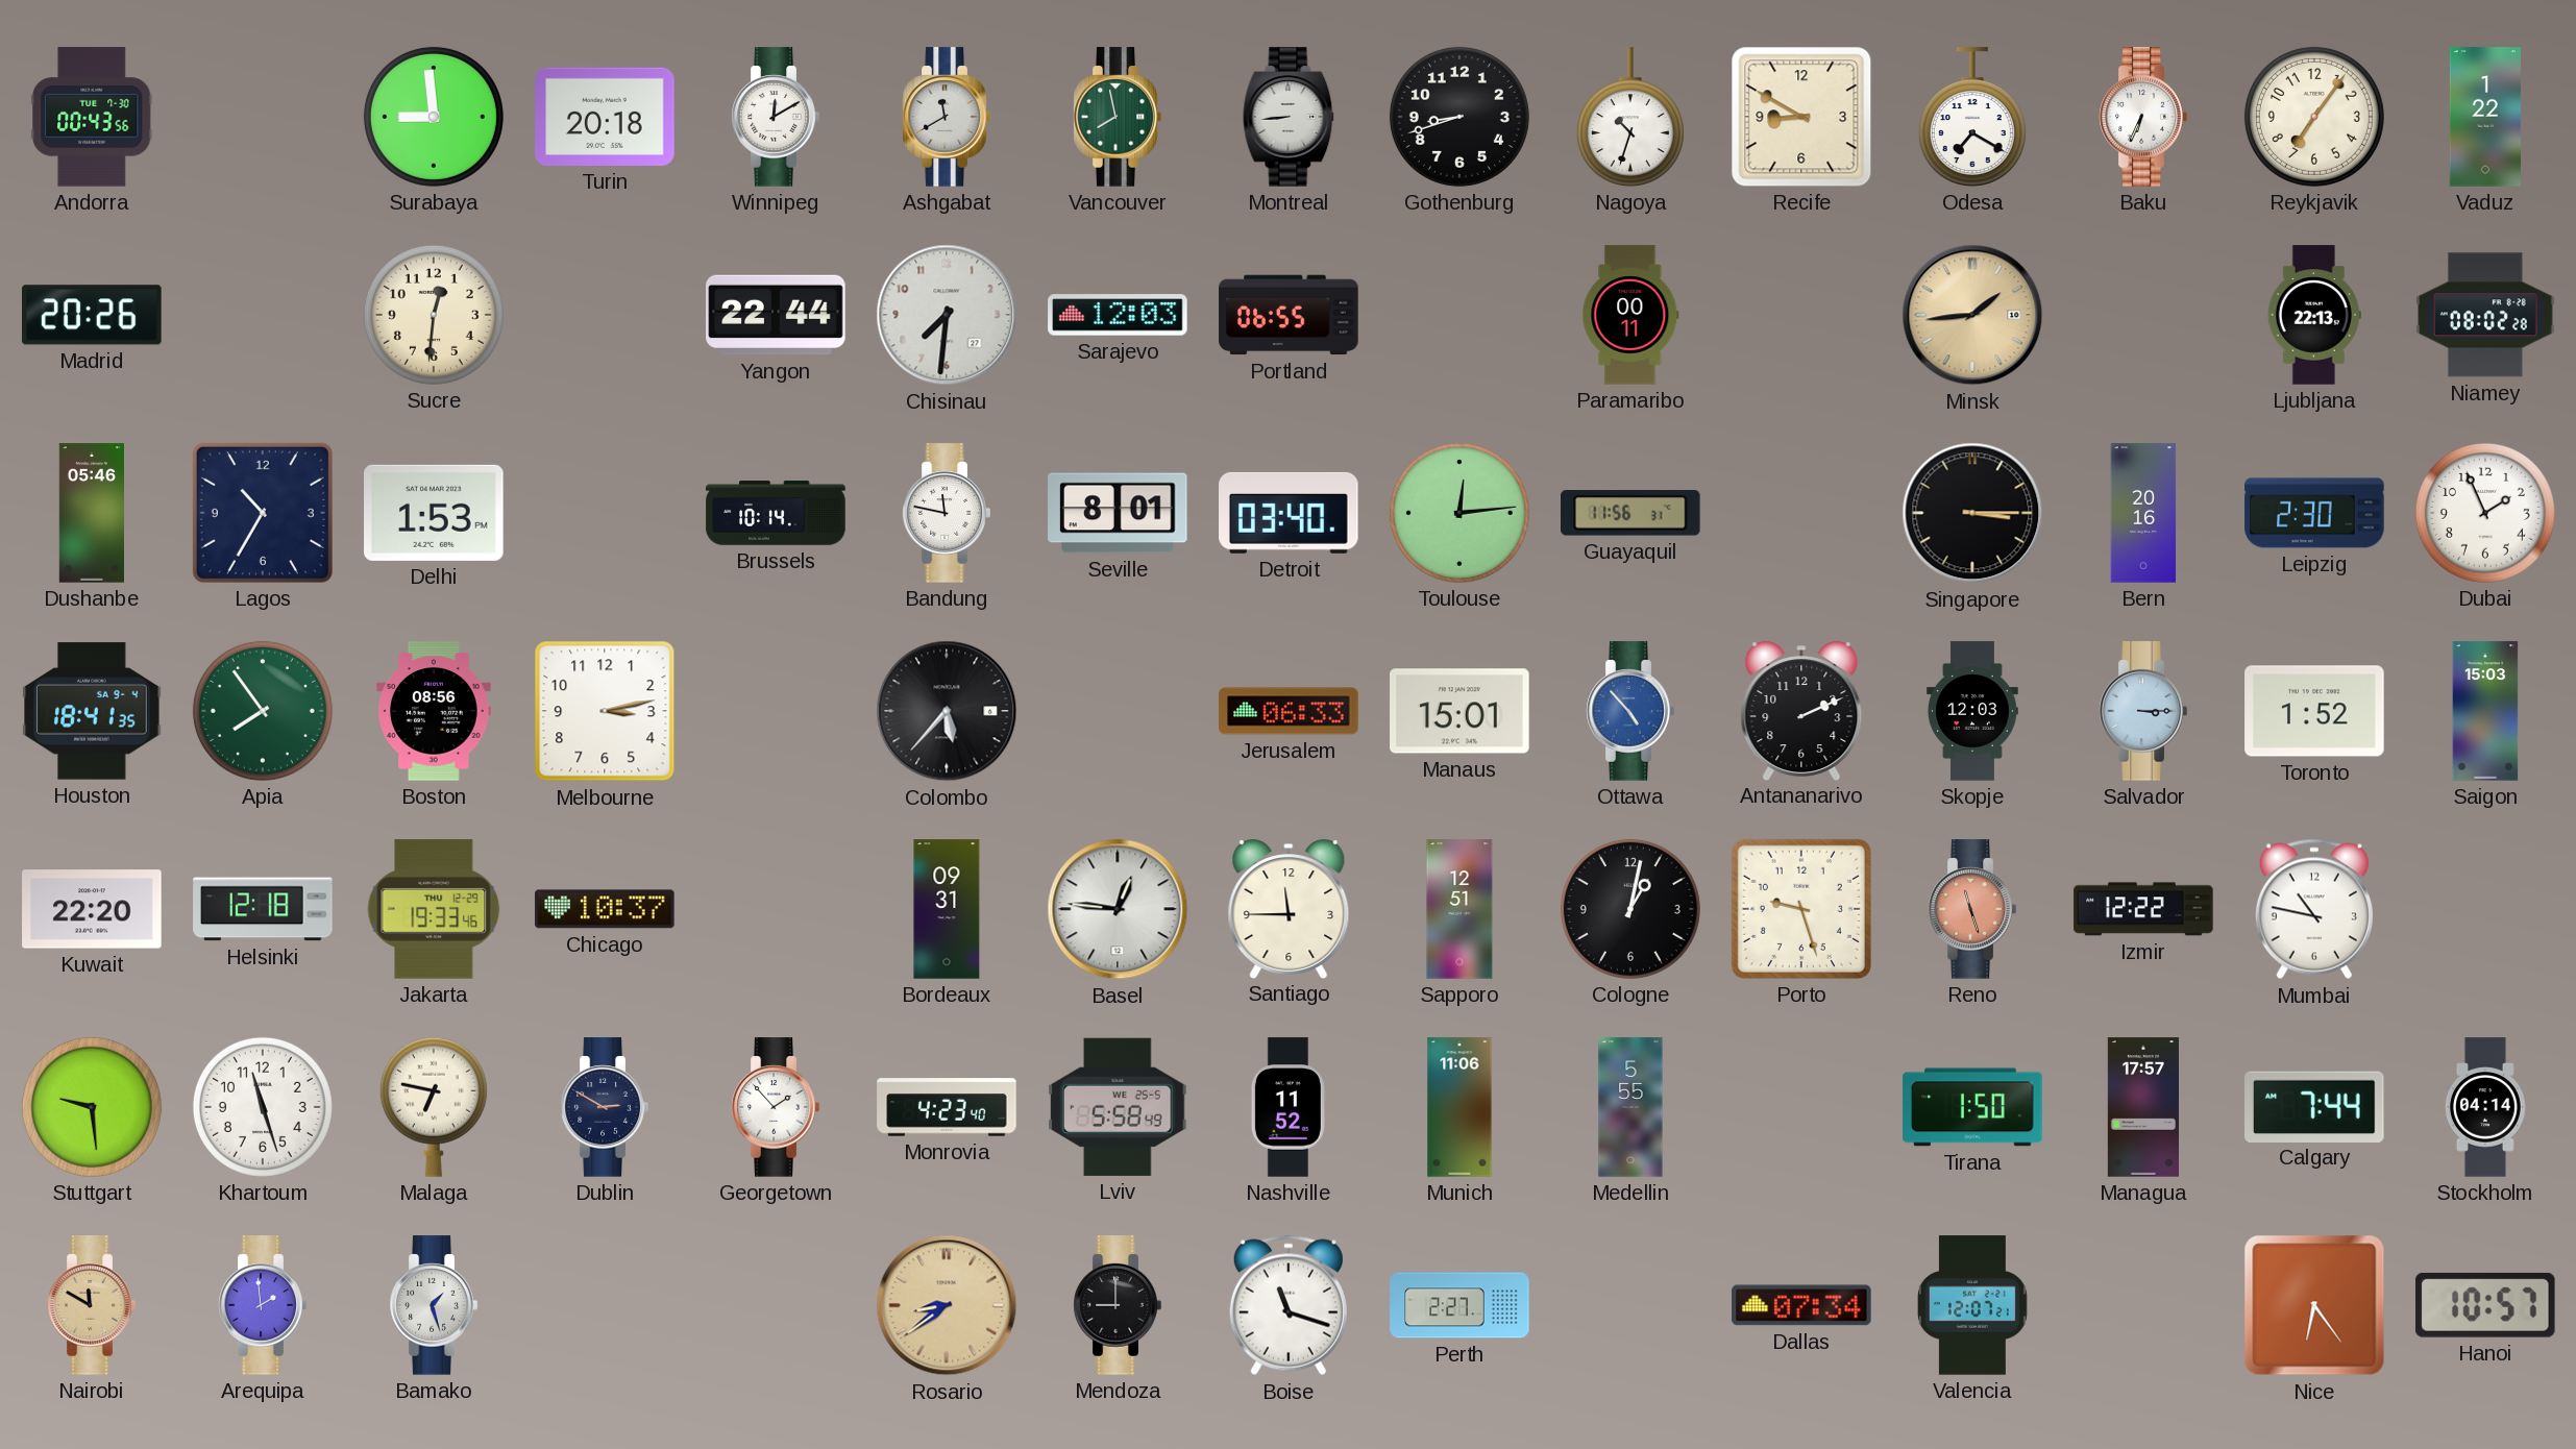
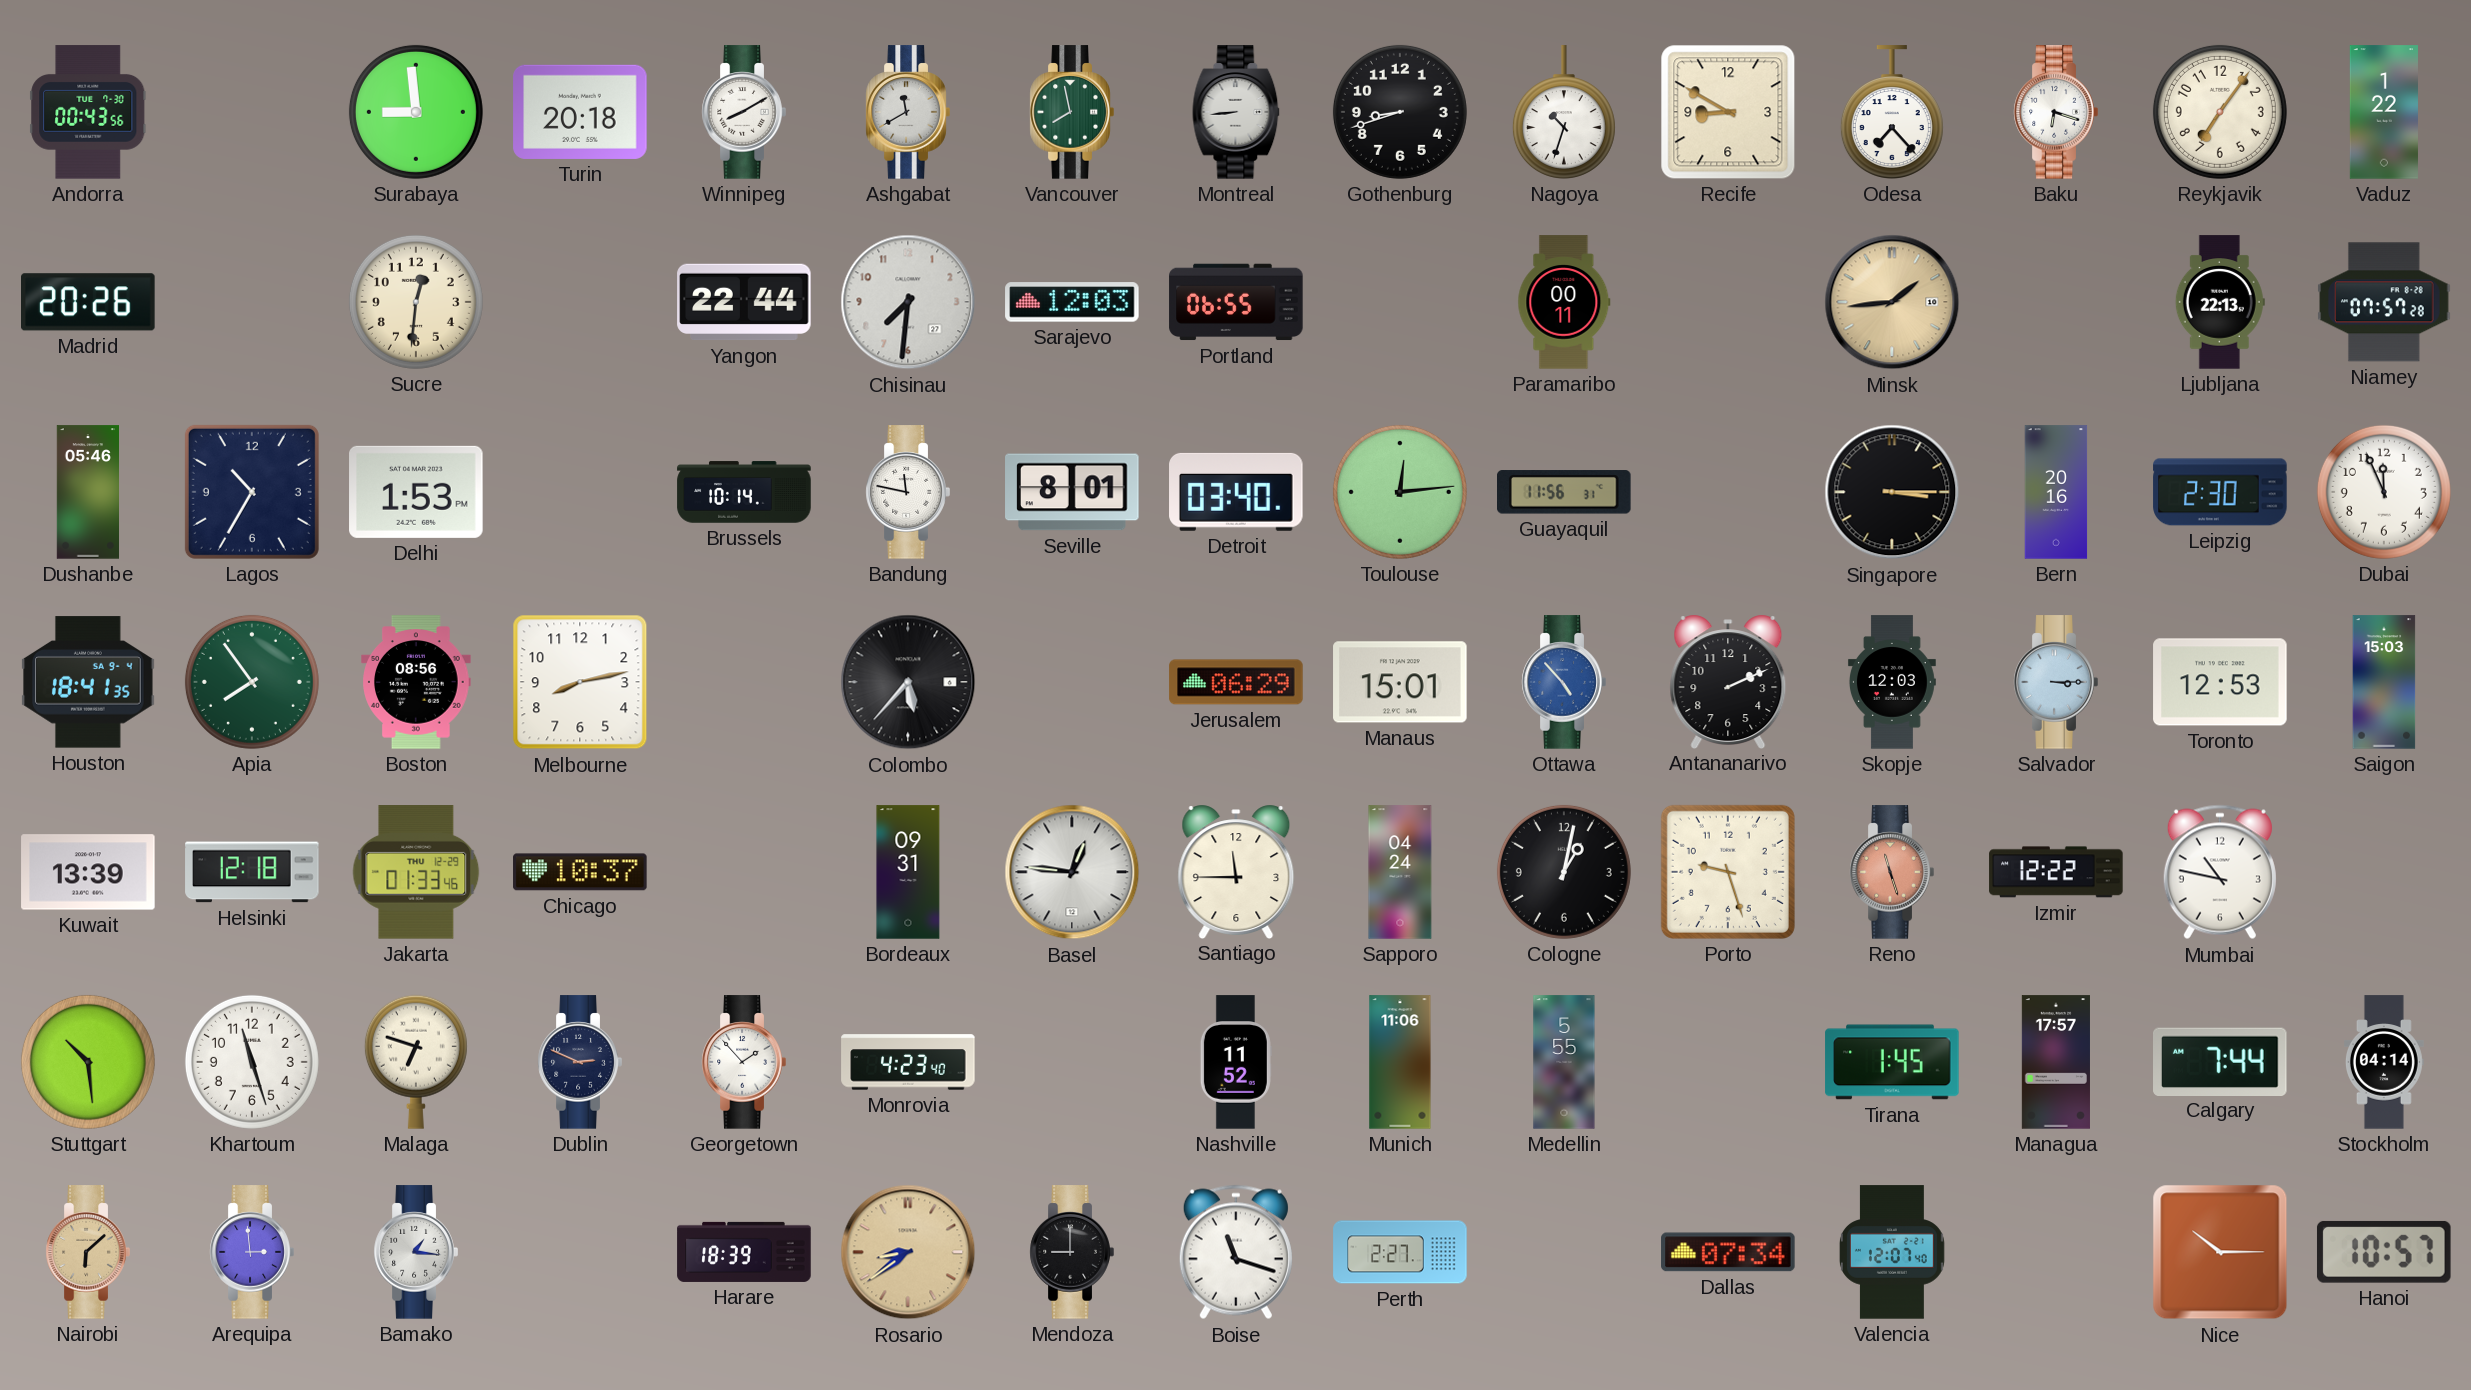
Winnipeg: 12:10 -> 8:10
Odesa: 7:20 -> 7:23
Baku: 6:34 -> 6:18
Niamey: 08:02 -> 07:57
Dubai: 1:56 -> 11:56
Melbourne: 3:13 -> 8:13
Jerusalem: 06:33 -> 06:29
Toronto: 1:52 -> 12:53
Kuwait: 22:20 -> 13:39
Jakarta: 19:33 -> 01:33
Sapporo: 12:51 -> 04:24
Stuttgart: 9:29 -> 10:29
Malaga: 6:47 -> 6:48
Dublin: 2:50 -> 2:49
Lviv: 5:58 -> none
Tirana: 1:50 -> 1:45
Nairobi: 11:50 -> 6:08
Arequipa: 1:59 -> 2:59
Bamako: 1:27 -> 1:16
Harare: none -> 18:39
Valencia: 12:07:21 -> 12:07:40
Nice: 6:24 -> 10:15
